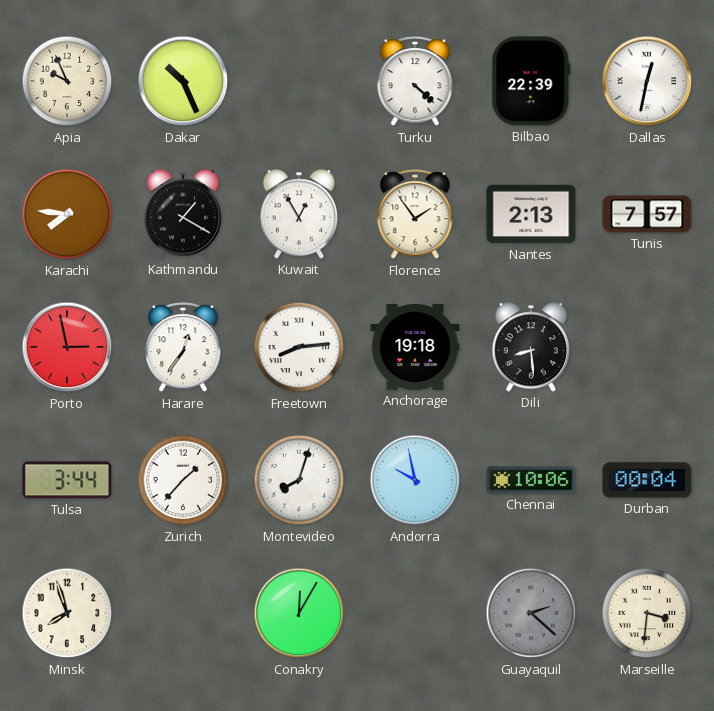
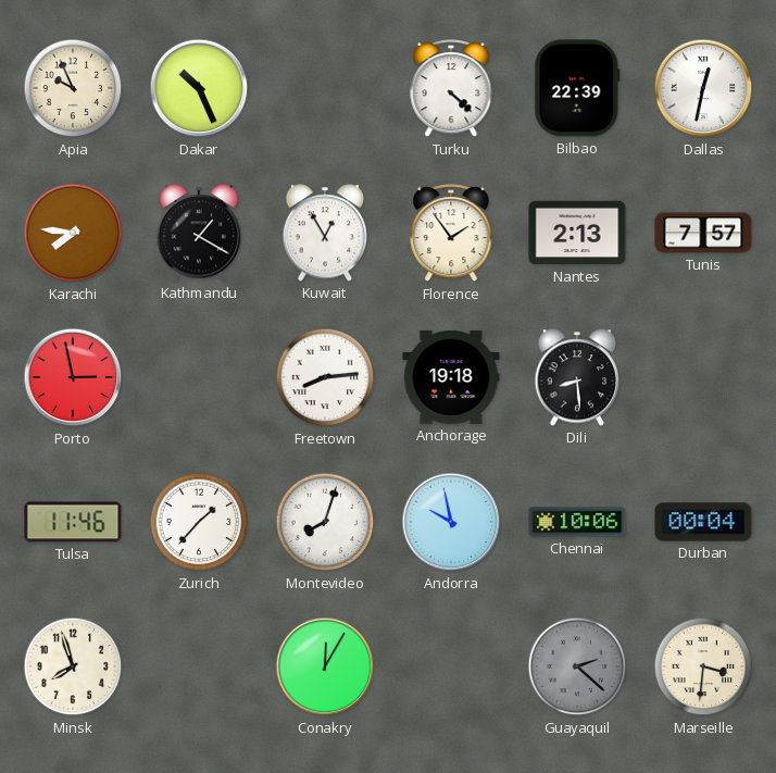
Harare: 12:36 -> none
Tulsa: 3:44 -> 11:46
